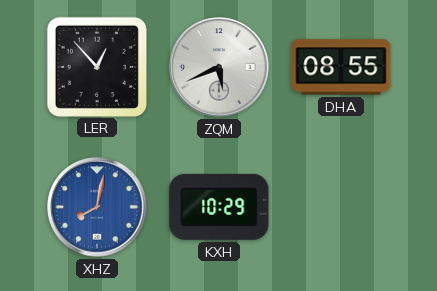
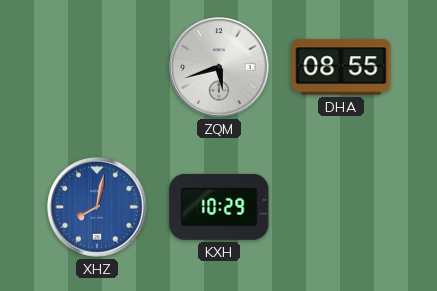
LER: 12:53 -> none
ZQM: 5:41 -> 5:42
